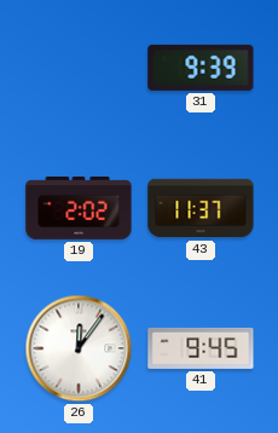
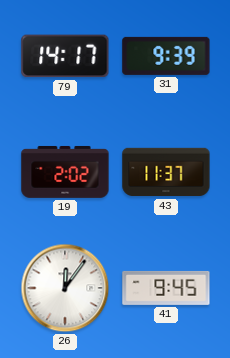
79: none -> 14:17
